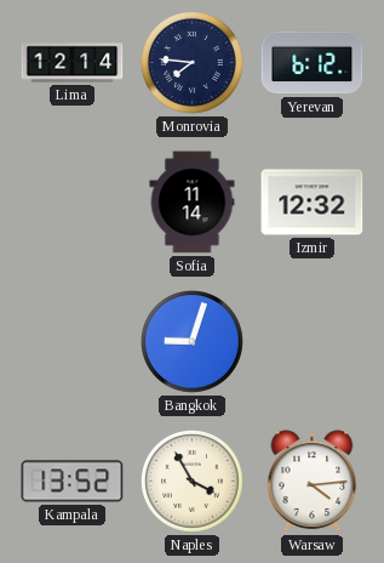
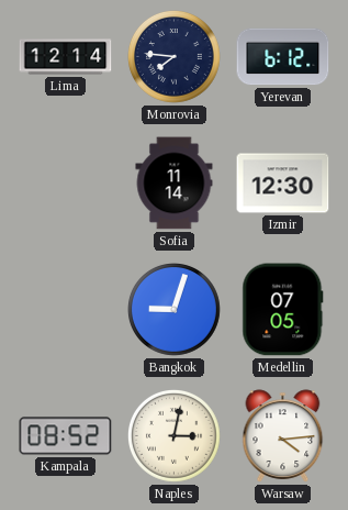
Izmir: 12:32 -> 12:30
Medellin: none -> 07:05
Kampala: 13:52 -> 08:52
Naples: 3:55 -> 3:02
